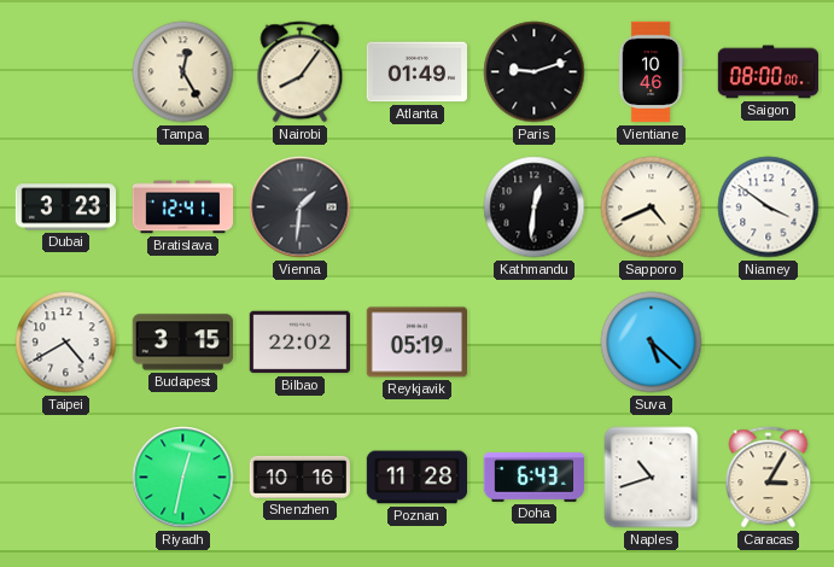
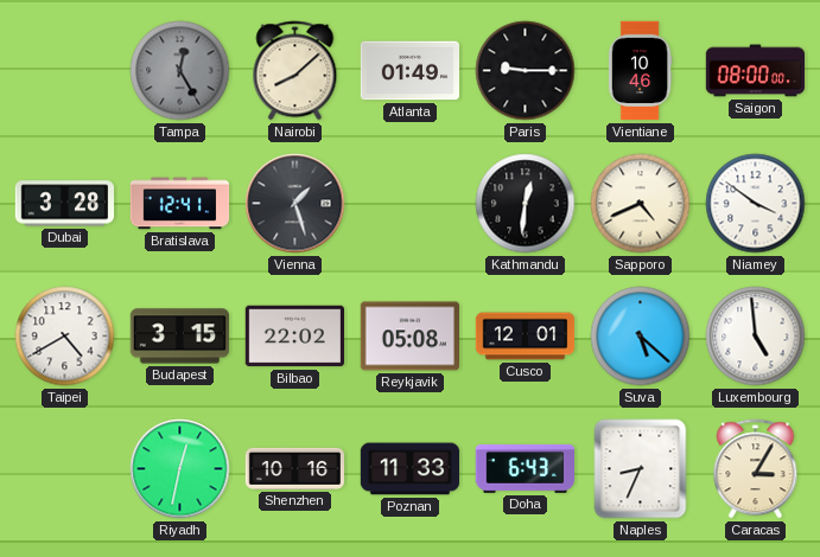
Tampa dial: cream -> grey
Nairobi: 8:06 -> 8:08
Paris: 9:12 -> 9:15
Dubai: 3:23 -> 3:28
Vienna: 1:31 -> 1:27
Reykjavik: 05:19 -> 05:08
Cusco: none -> 12:01
Luxembourg: none -> 4:59
Poznan: 11:28 -> 11:33
Naples: 10:42 -> 8:34
